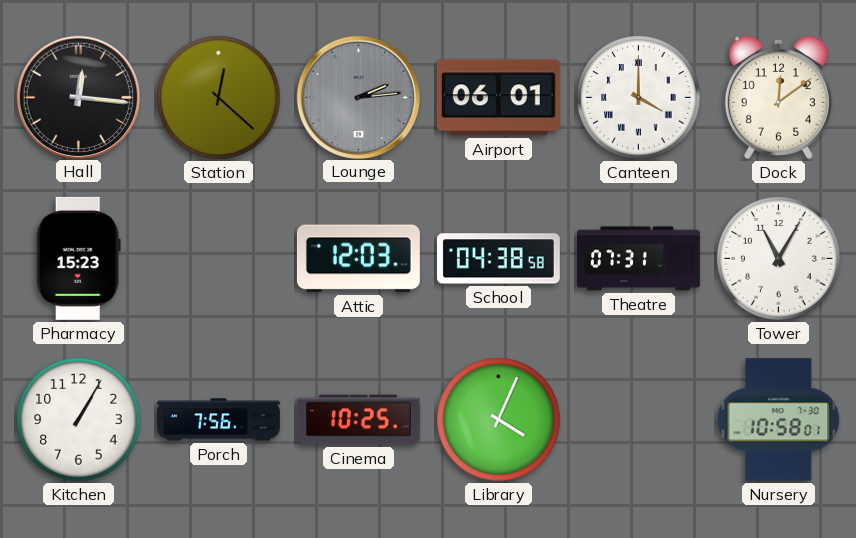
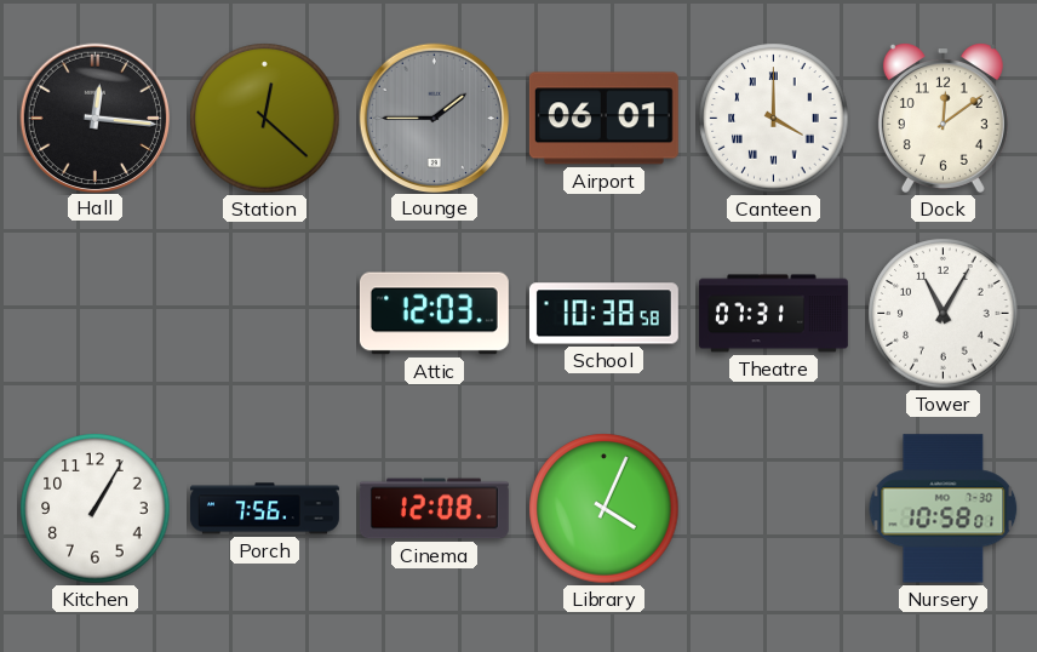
Lounge: 2:14 -> 1:45
Pharmacy: 15:23 -> none
School: 04:38 -> 10:38
Cinema: 10:25 -> 12:08
